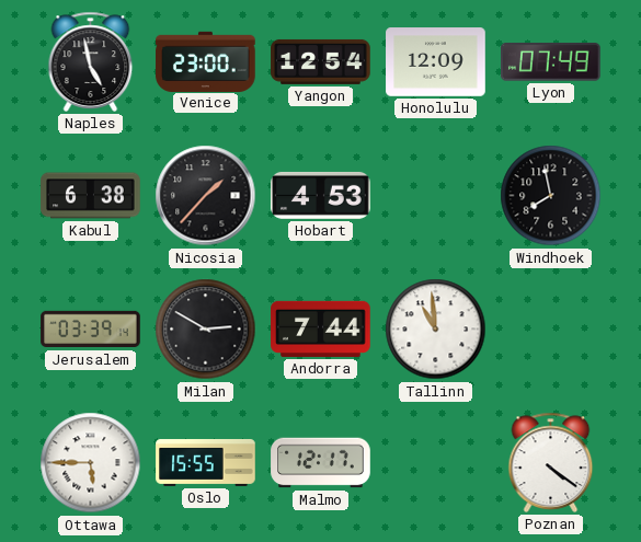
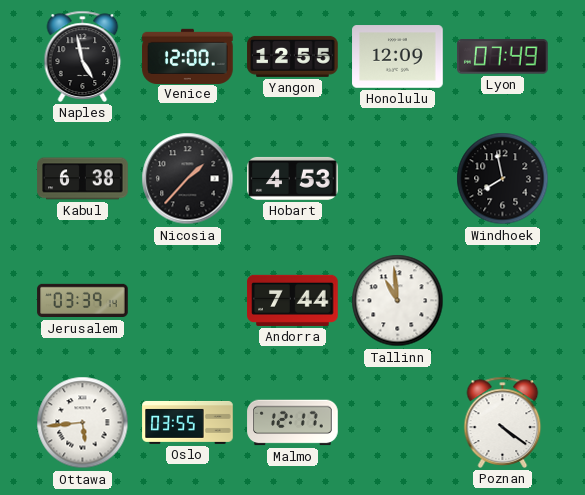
Venice: 23:00 -> 12:00
Yangon: 12:54 -> 12:55
Milan: 2:50 -> none
Ottawa: 5:45 -> 5:44
Oslo: 15:55 -> 03:55
